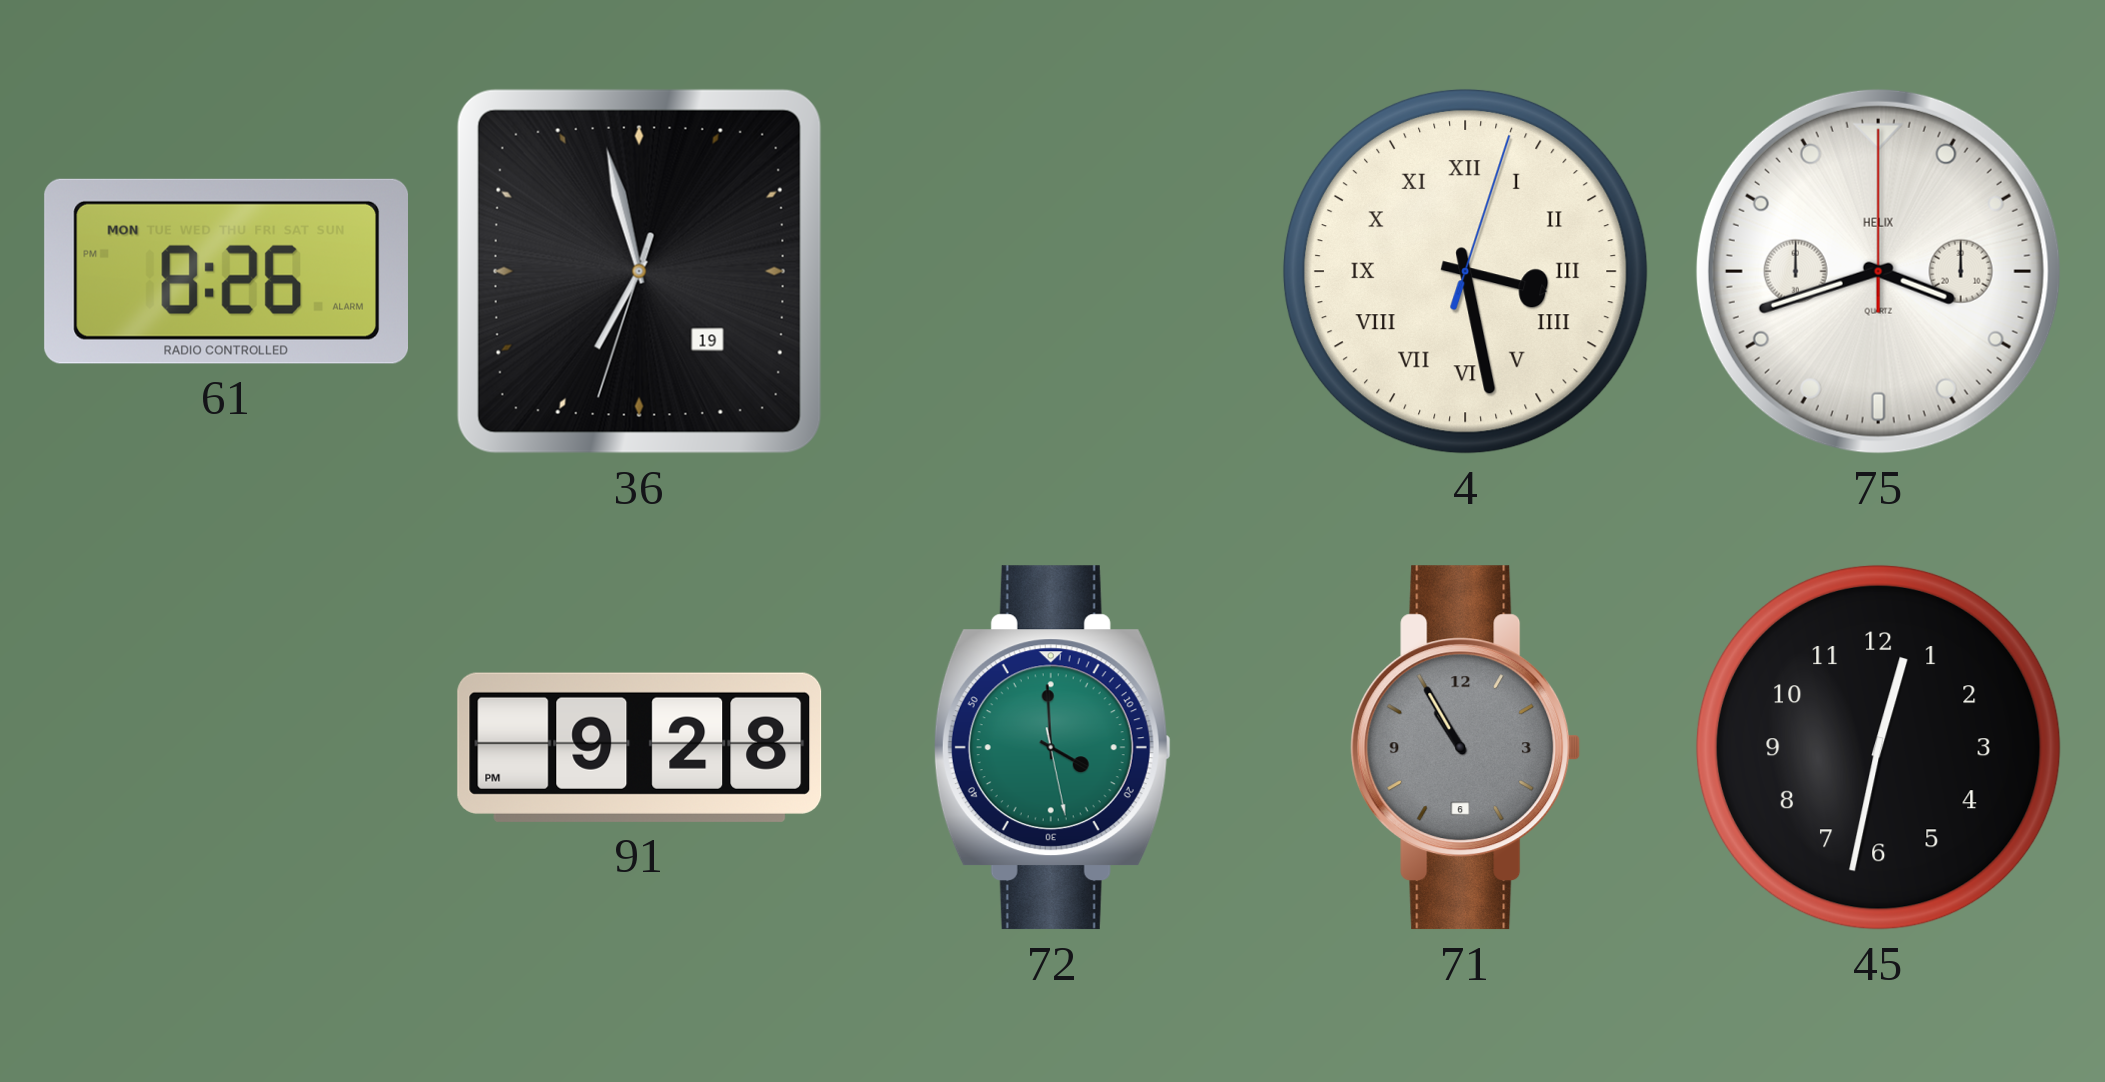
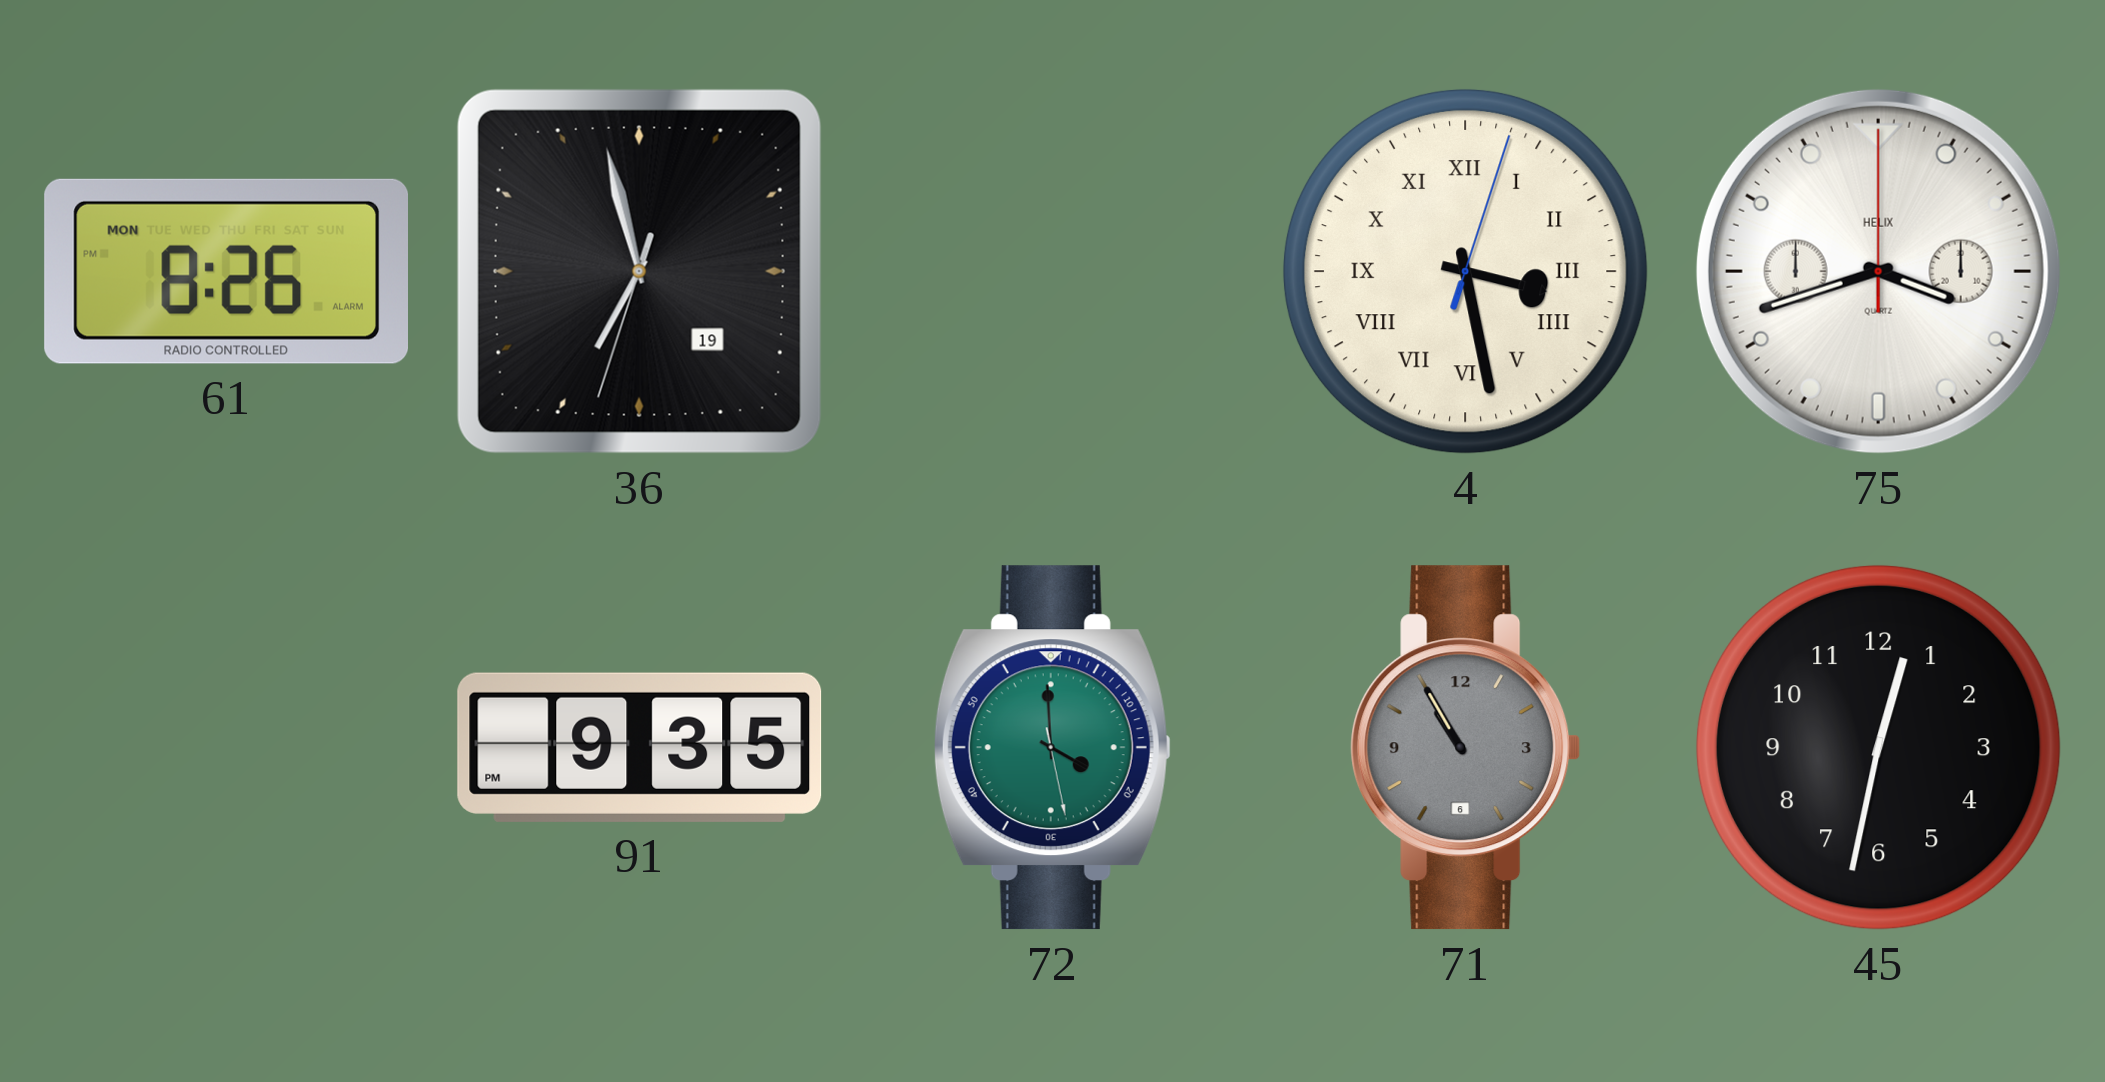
91: 9:28 -> 9:35
